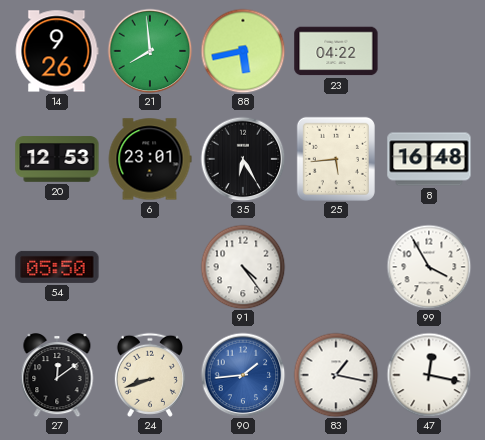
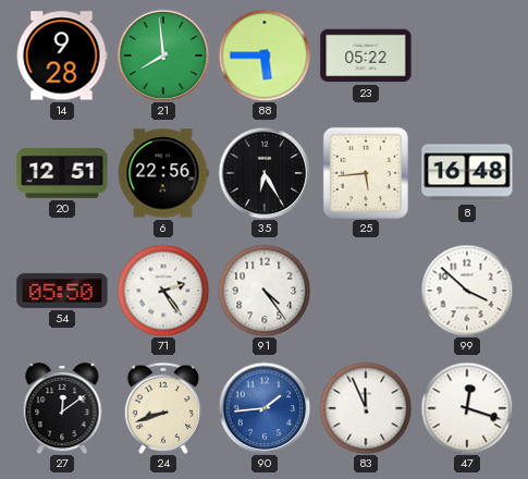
14: 9:26 -> 9:28
88: 5:43 -> 5:45
23: 04:22 -> 05:22
20: 12:53 -> 12:51
6: 23:01 -> 22:56
71: none -> 2:24
99: 3:55 -> 3:52
83: 1:17 -> 11:56
47: 12:17 -> 12:18
